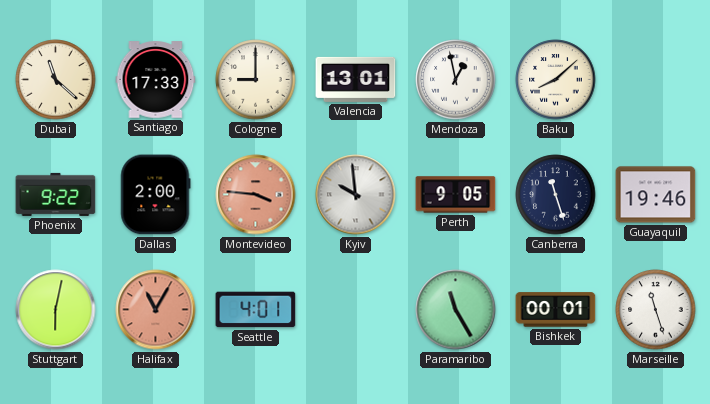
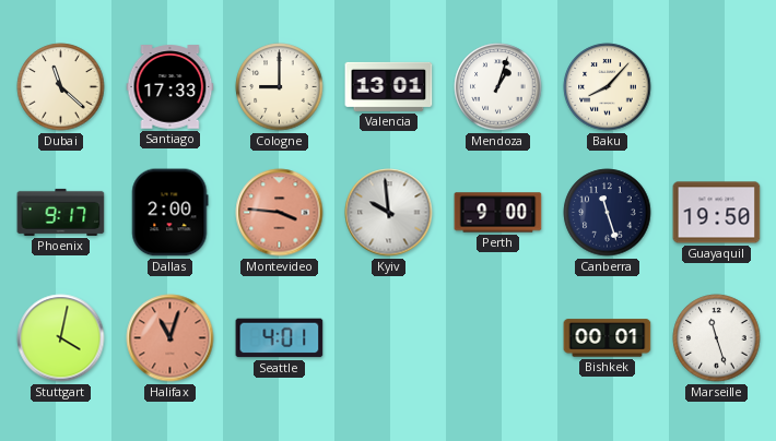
Mendoza: 12:58 -> 1:03
Baku: 8:08 -> 8:07
Phoenix: 9:22 -> 9:17
Perth: 9:05 -> 9:00
Guayaquil: 19:46 -> 19:50
Stuttgart: 6:02 -> 4:02
Halifax: 11:05 -> 11:03
Paramaribo: 11:25 -> none
